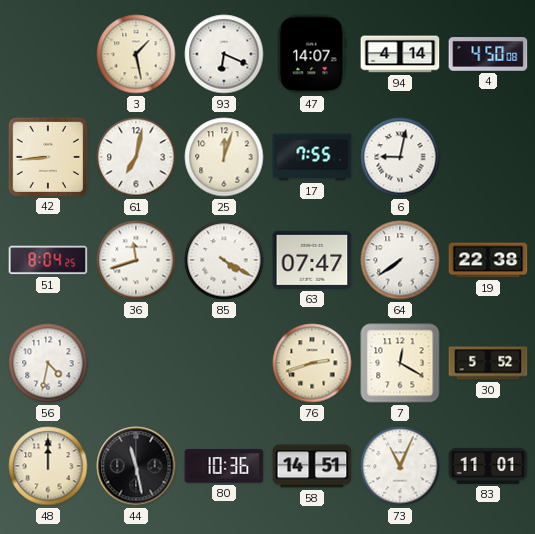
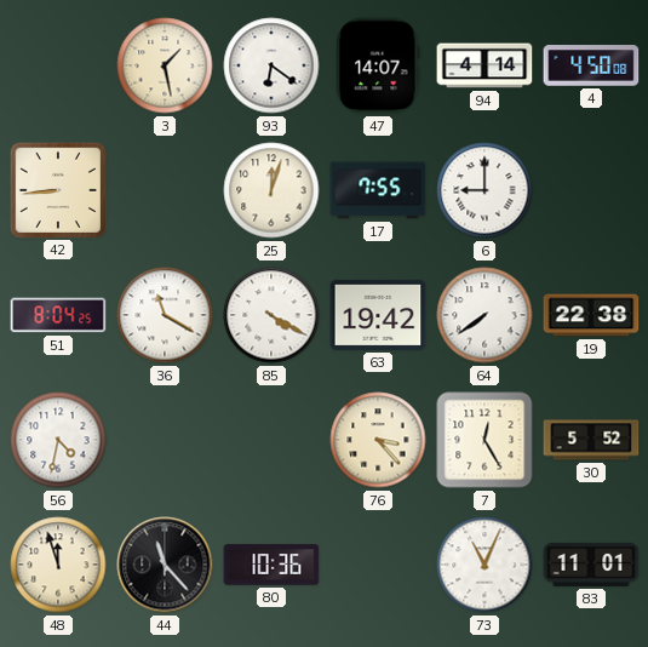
93: 6:19 -> 6:21
61: 7:02 -> none
6: 9:02 -> 9:00
36: 11:42 -> 11:20
63: 07:47 -> 19:42
76: 2:42 -> 3:23
7: 12:20 -> 12:25
48: 12:00 -> 11:57
44: 11:28 -> 11:23
58: 14:51 -> none
